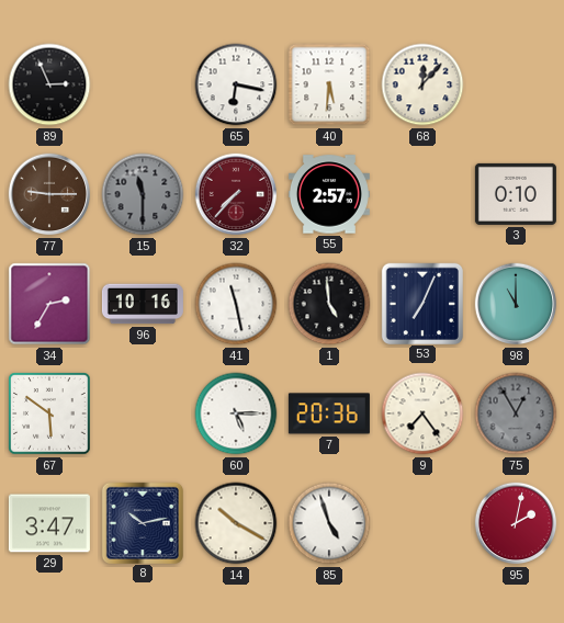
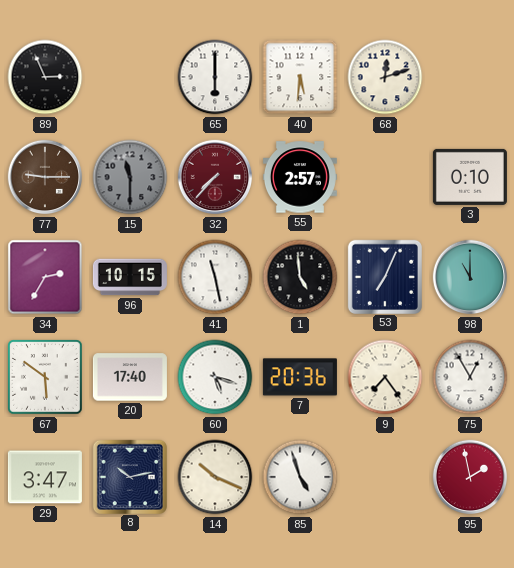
65: 6:17 -> 6:00
68: 12:07 -> 12:12
96: 10:16 -> 10:15
20: none -> 17:40
60: 5:15 -> 5:18
75 dial: grey -> white
14: 10:20 -> 10:19
95: 2:02 -> 1:58
